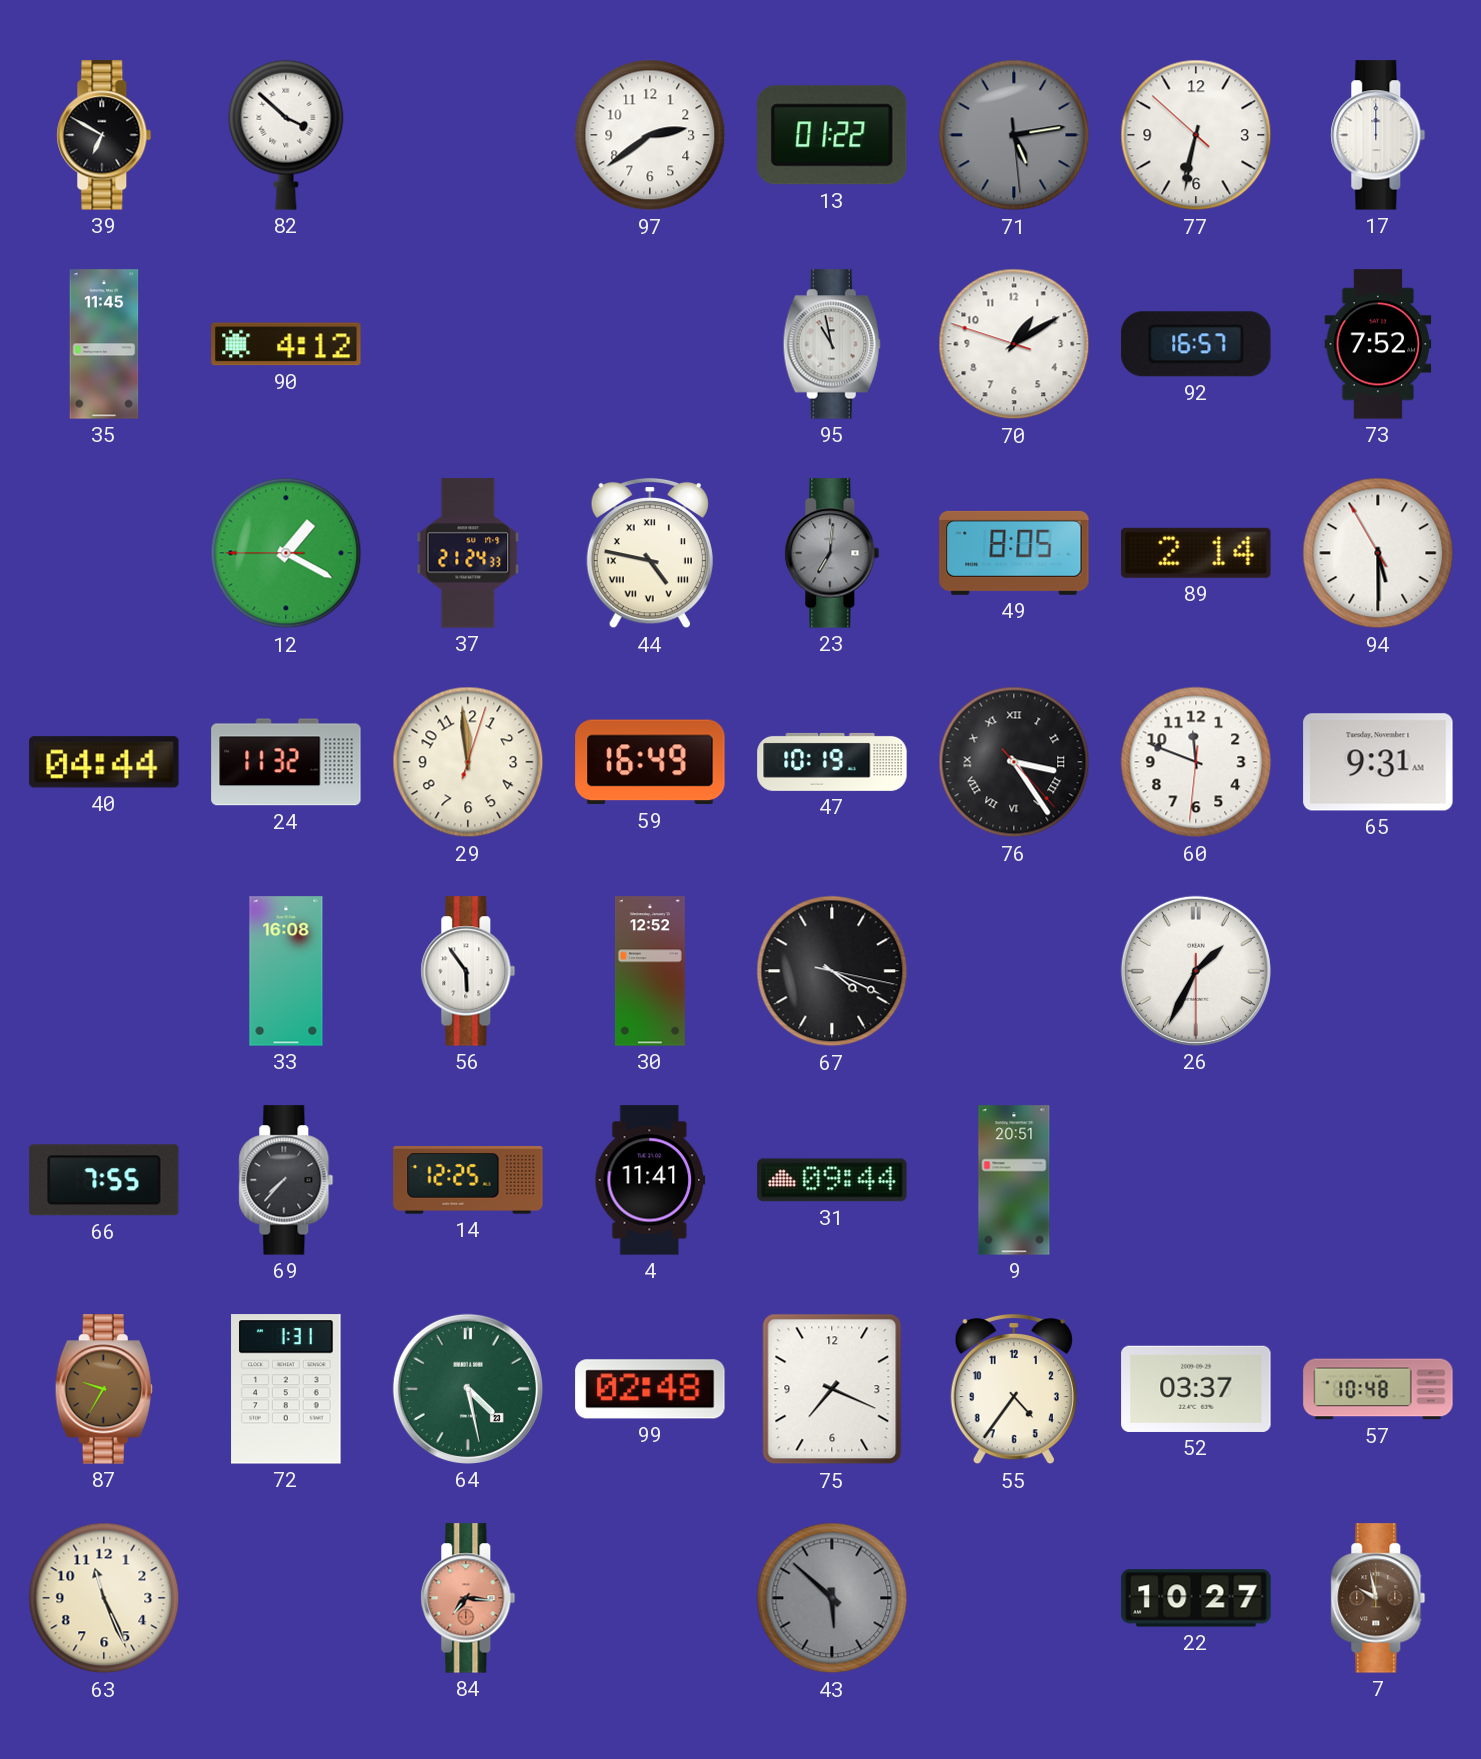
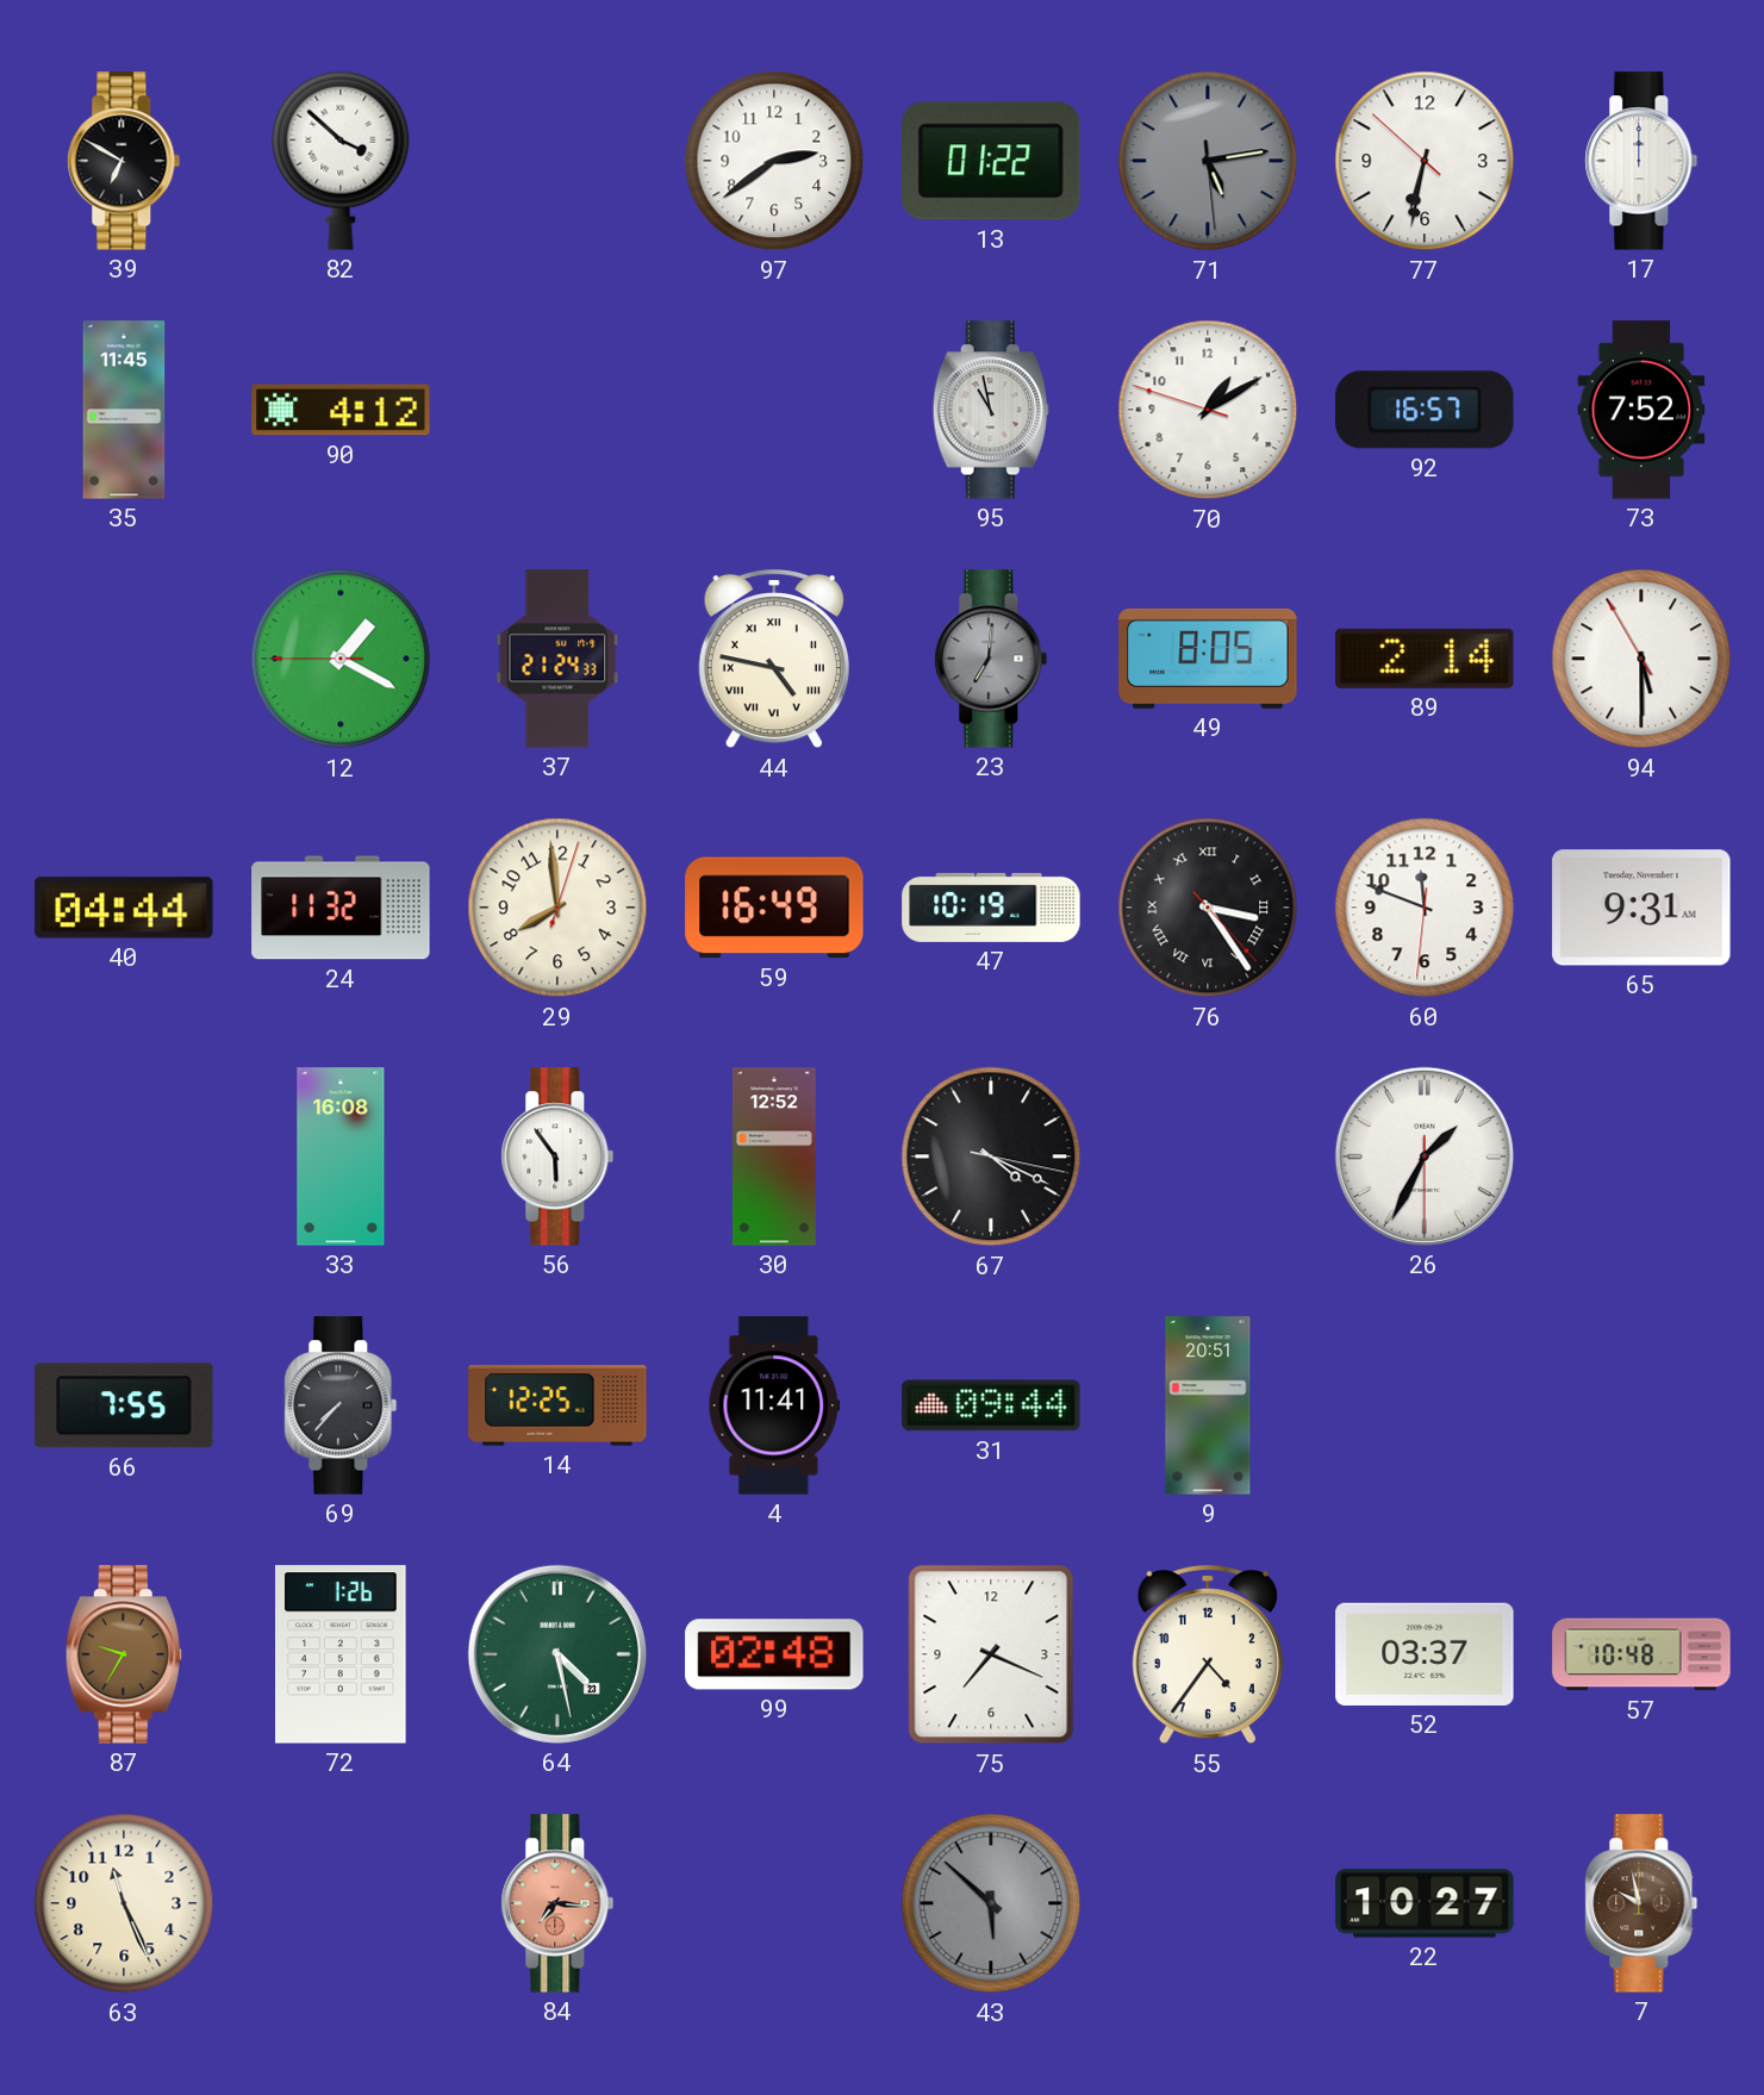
29: 11:59 -> 7:59
72: 1:31 -> 1:26
